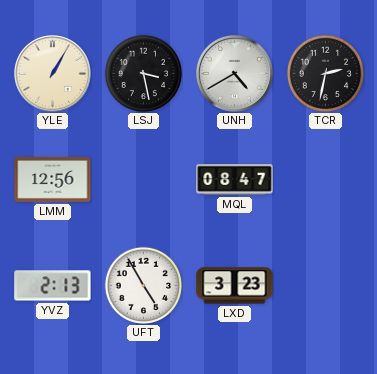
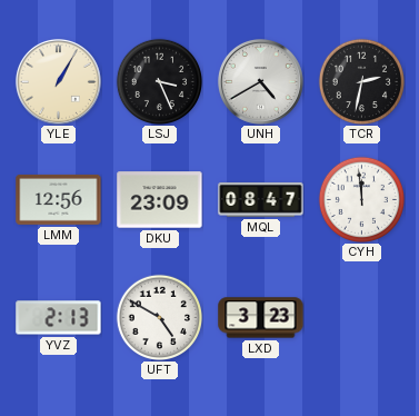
LSJ: 3:28 -> 3:26
DKU: none -> 23:09
CYH: none -> 11:59
UFT: 4:55 -> 4:50
